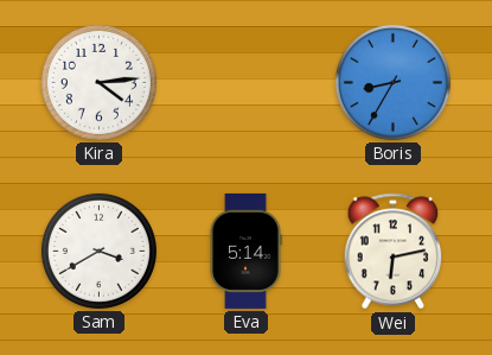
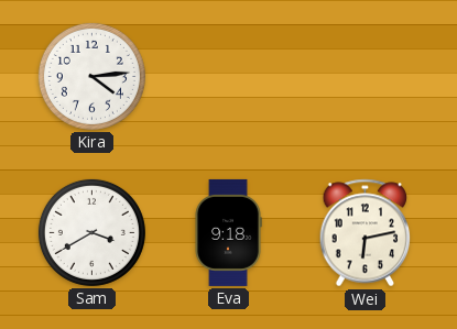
Boris: 8:35 -> none
Eva: 5:14 -> 9:18
